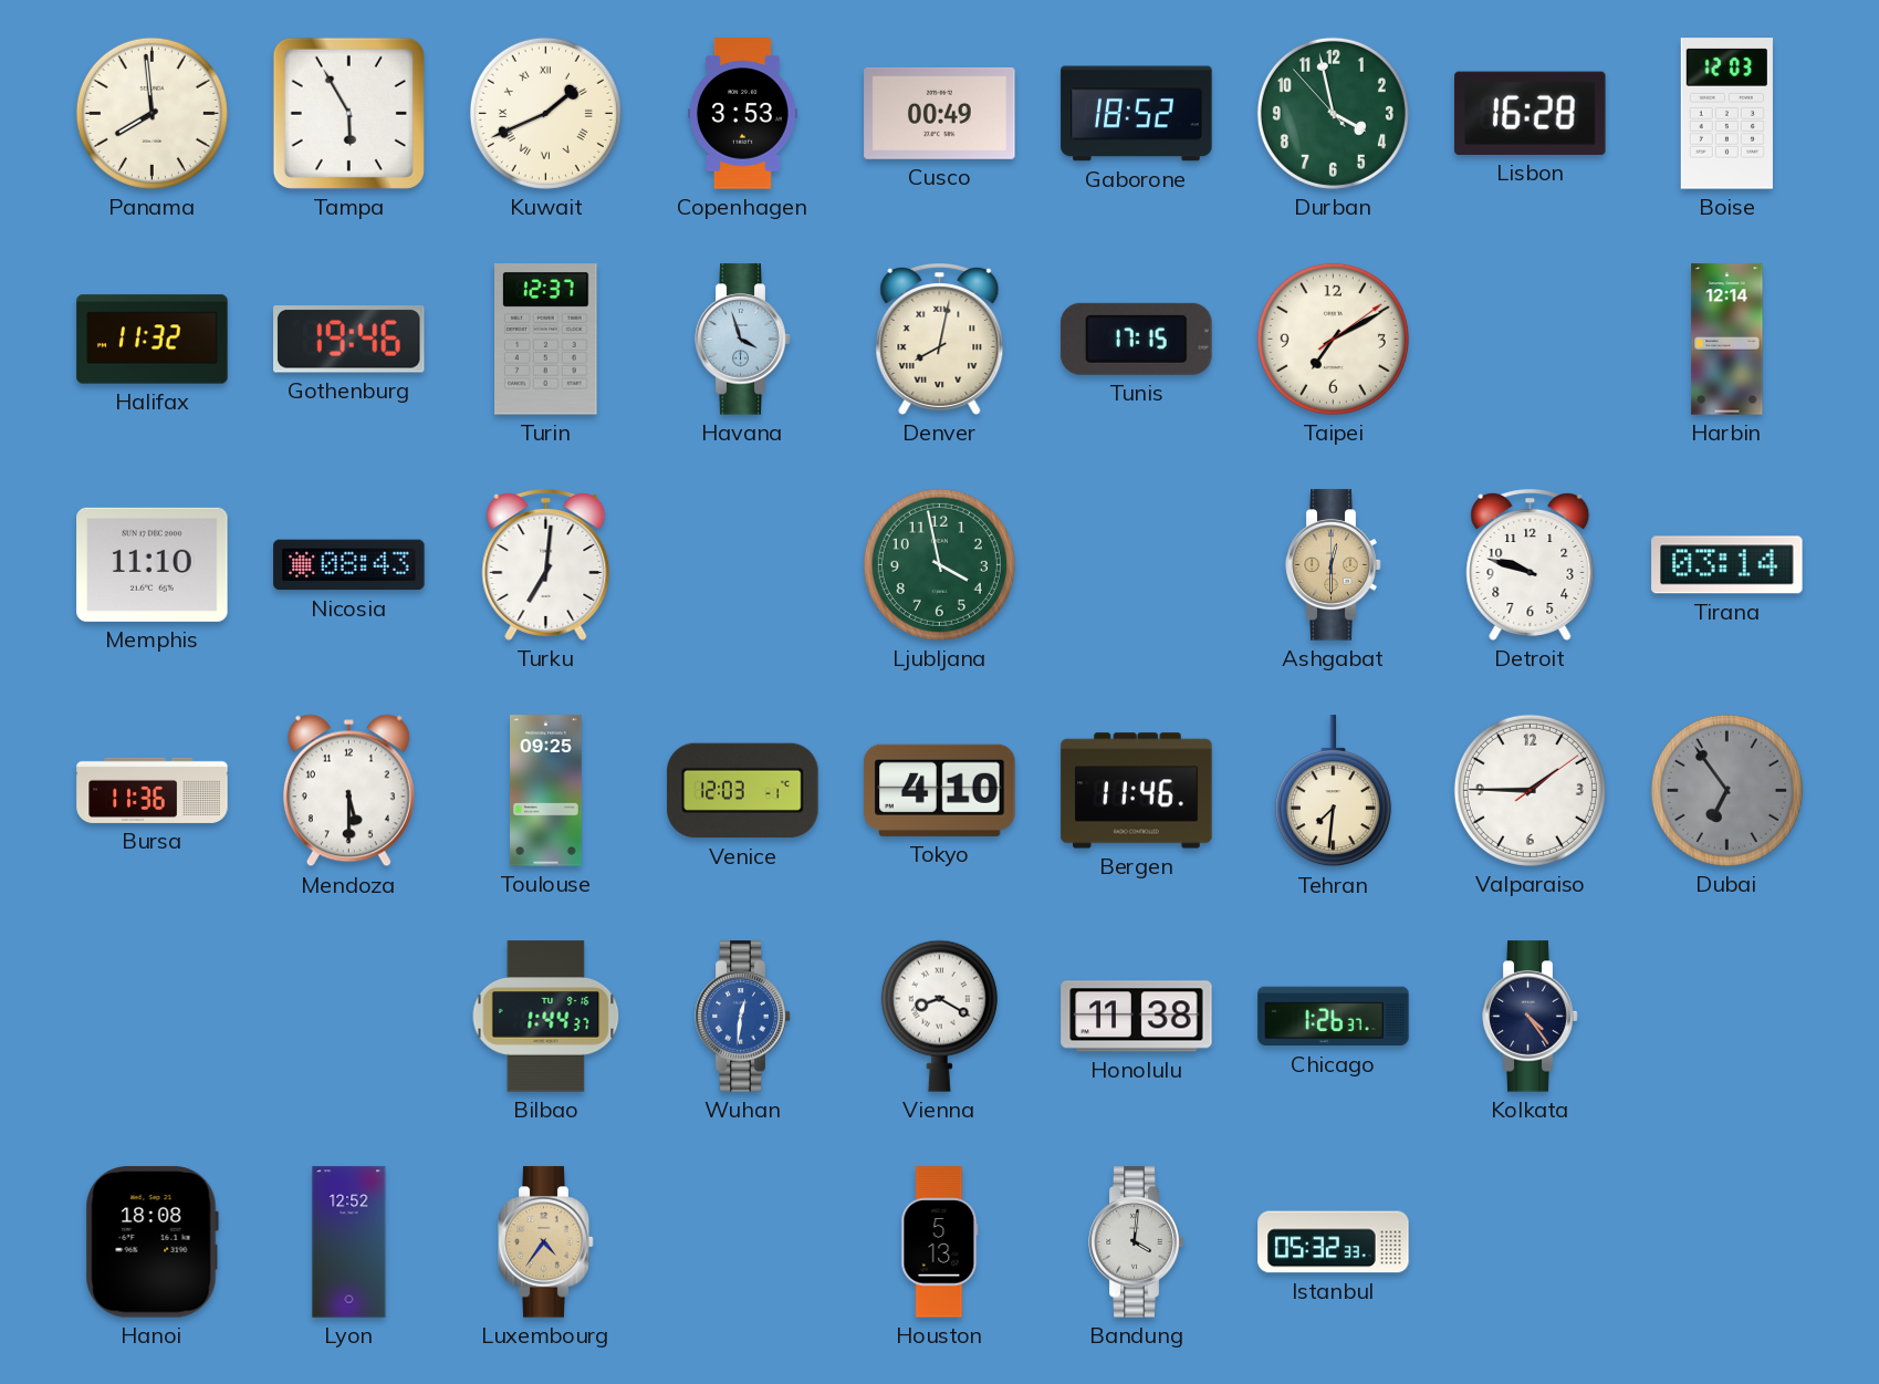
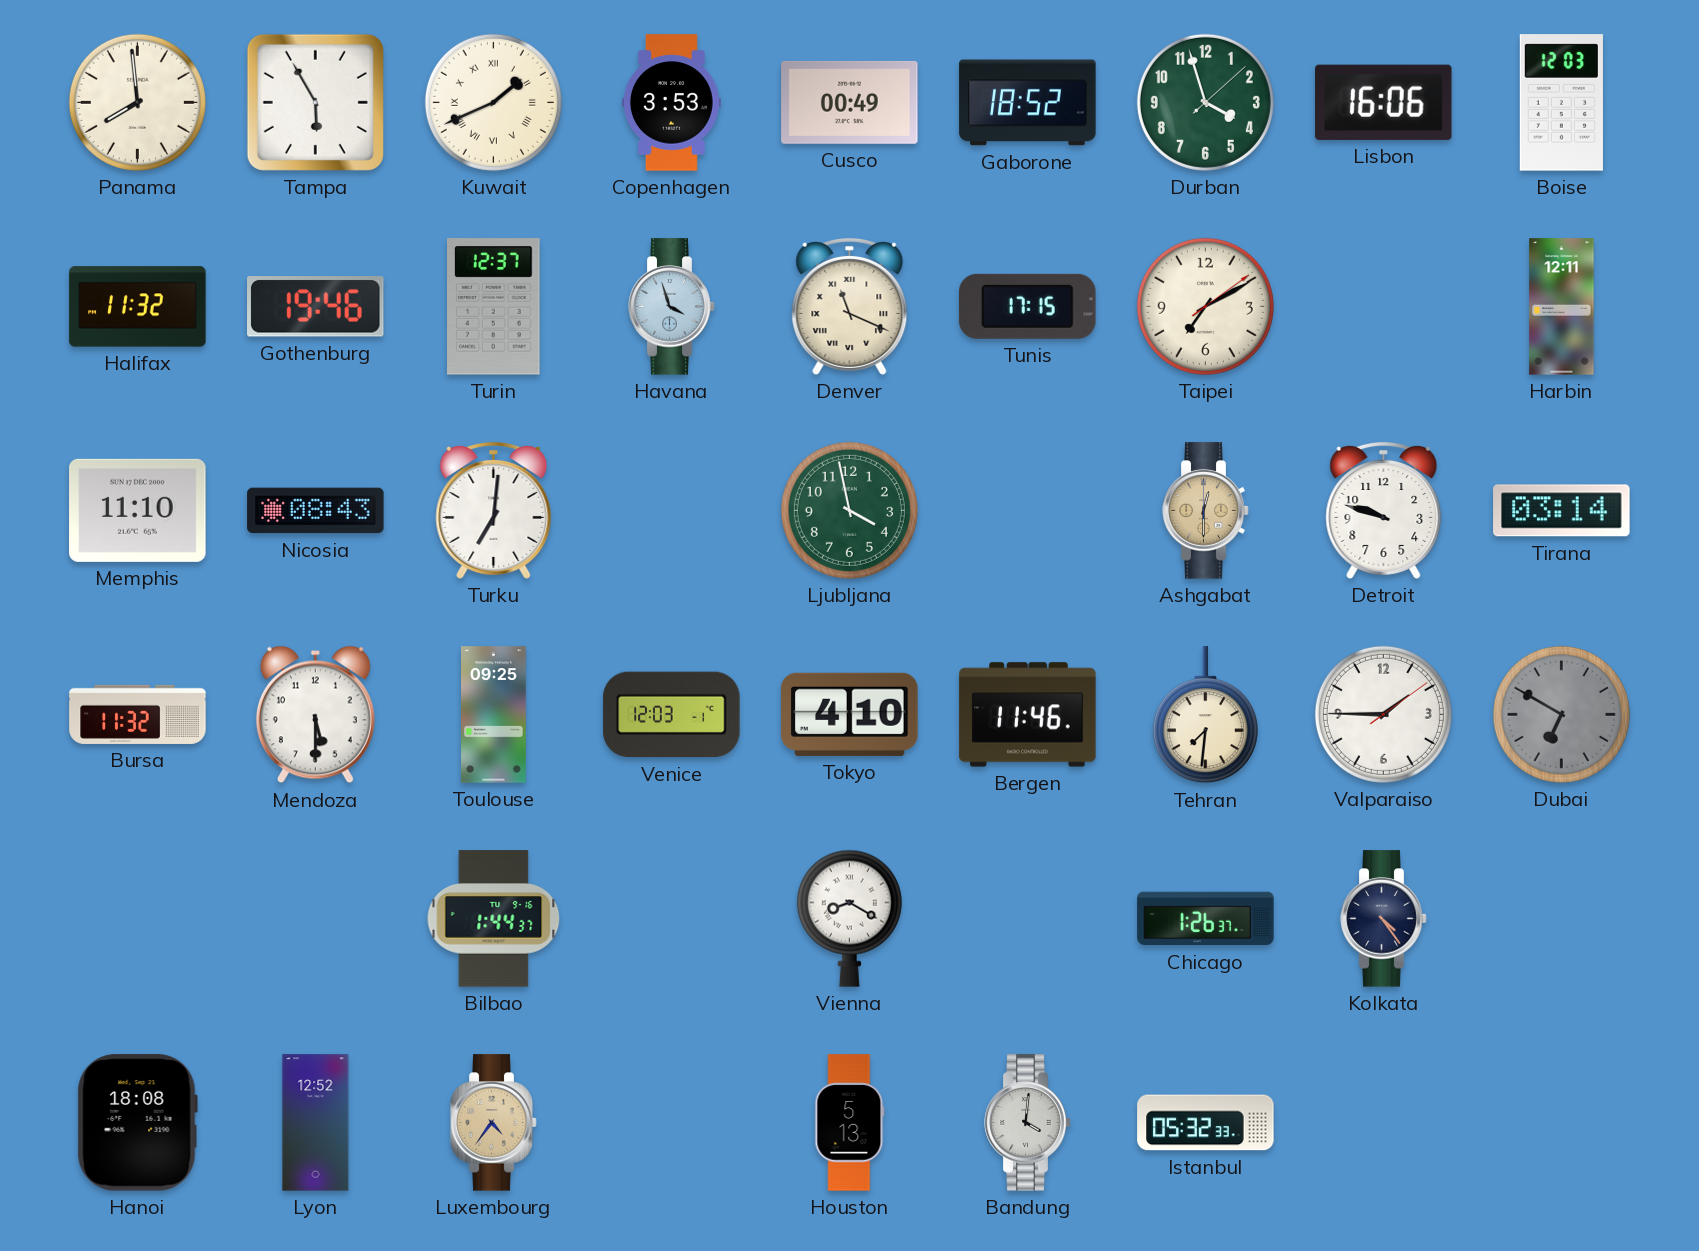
Durban: 3:57:53 -> 3:57:08
Lisbon: 16:28 -> 16:06
Denver: 8:02 -> 11:19
Harbin: 12:14 -> 12:11
Bursa: 11:36 -> 11:32
Dubai: 6:54 -> 6:50
Wuhan: 12:31 -> none
Honolulu: 11:38 -> none
